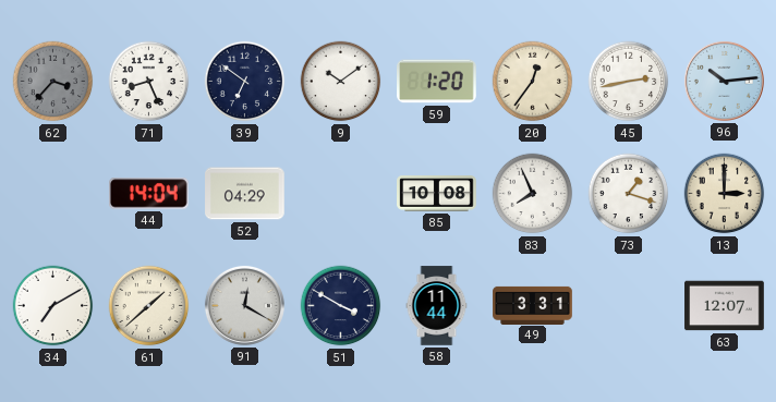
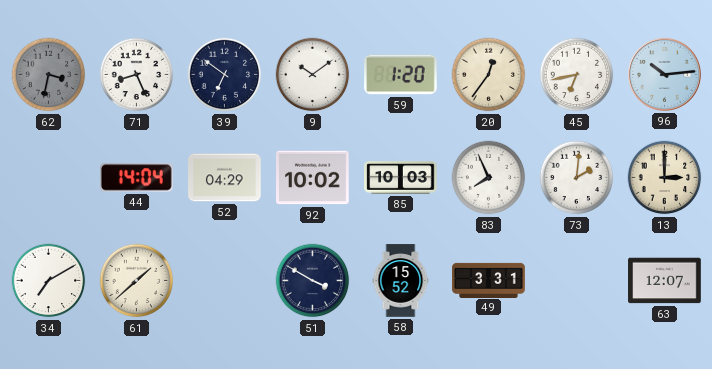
62: 3:37 -> 3:32
45: 2:43 -> 6:43
92: none -> 10:02
85: 10:08 -> 10:03
73: 1:18 -> 2:01
91: 12:20 -> none
58: 11:44 -> 15:52
